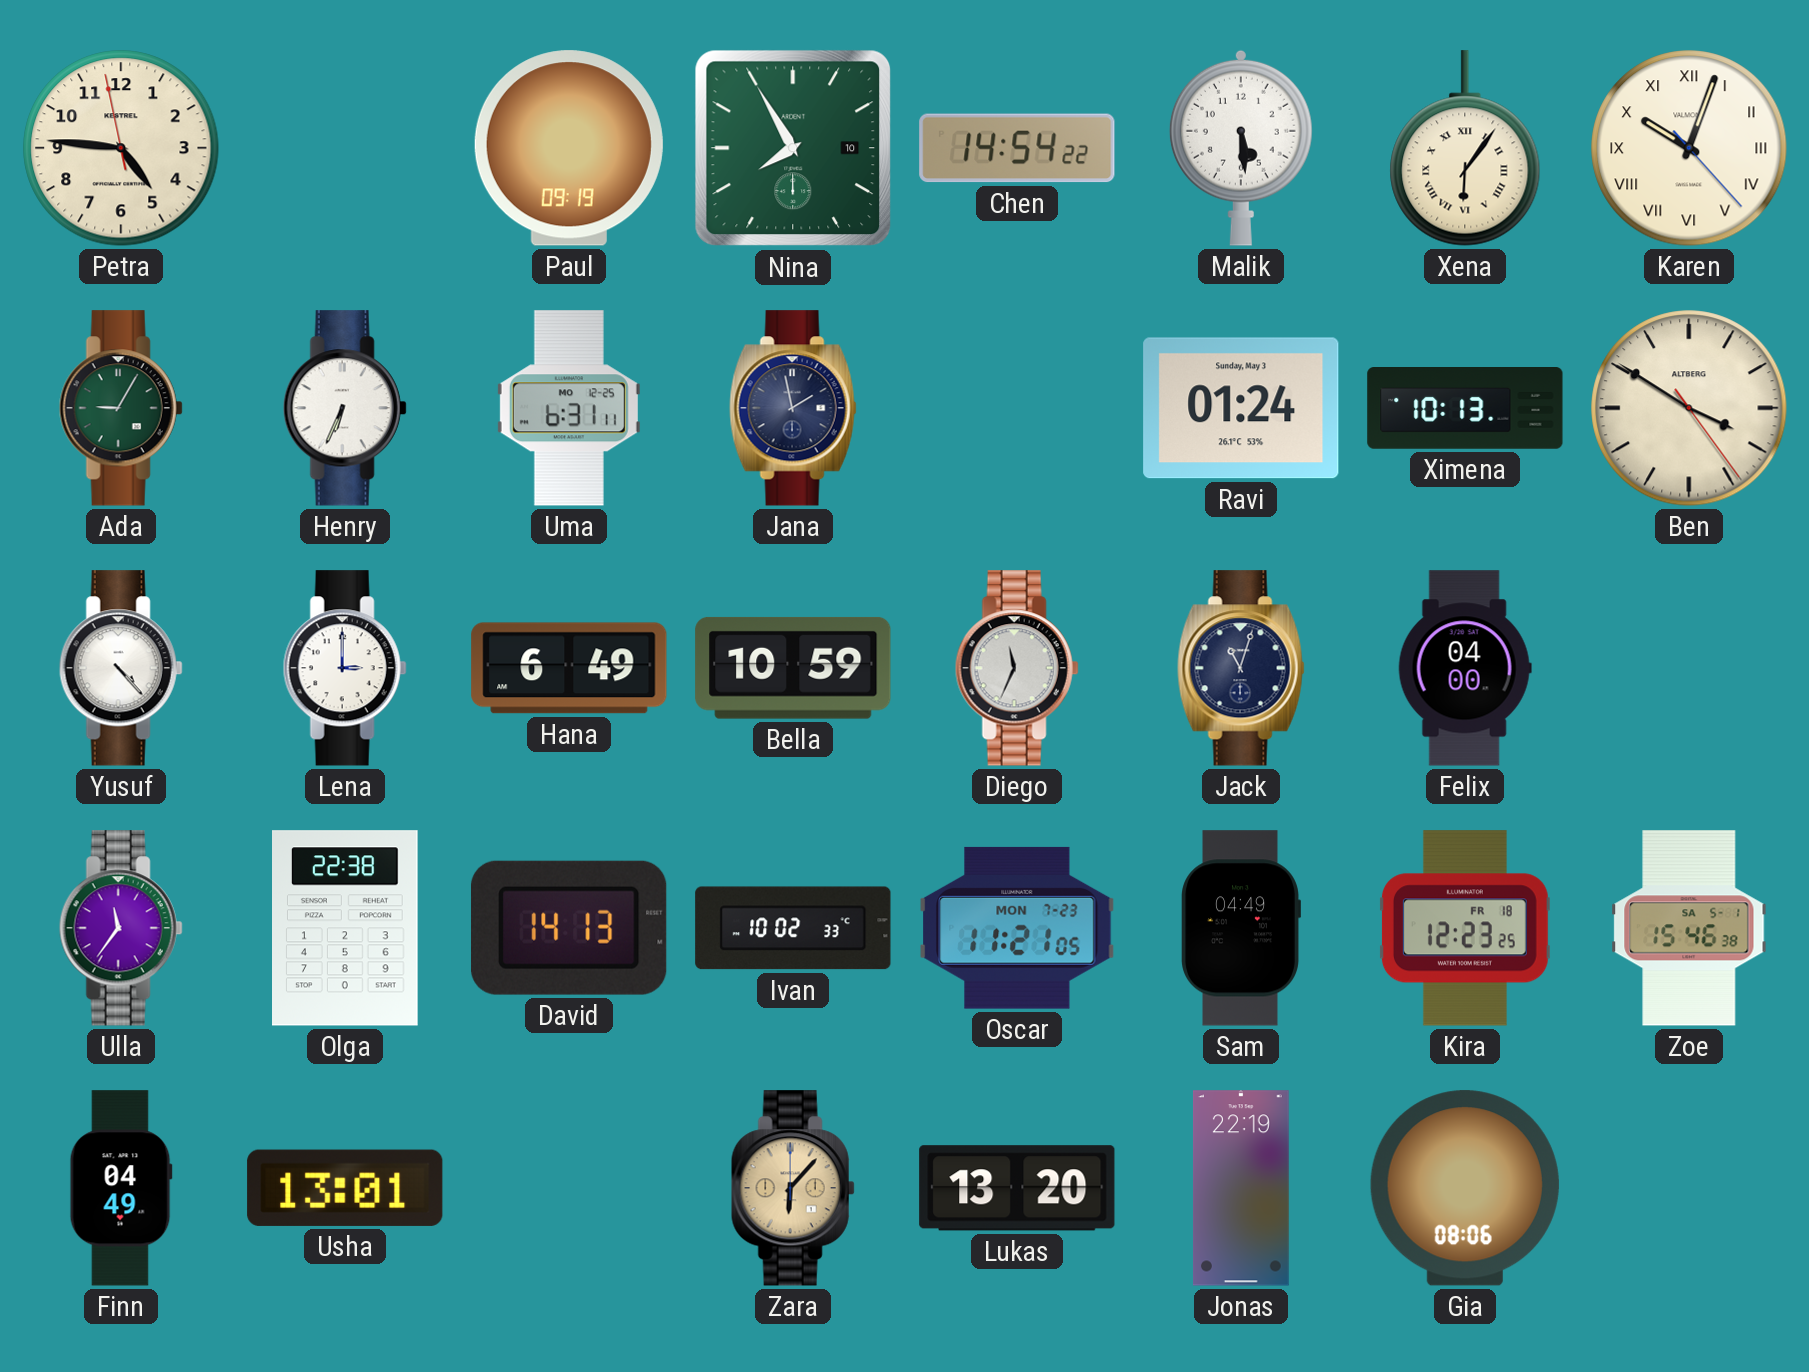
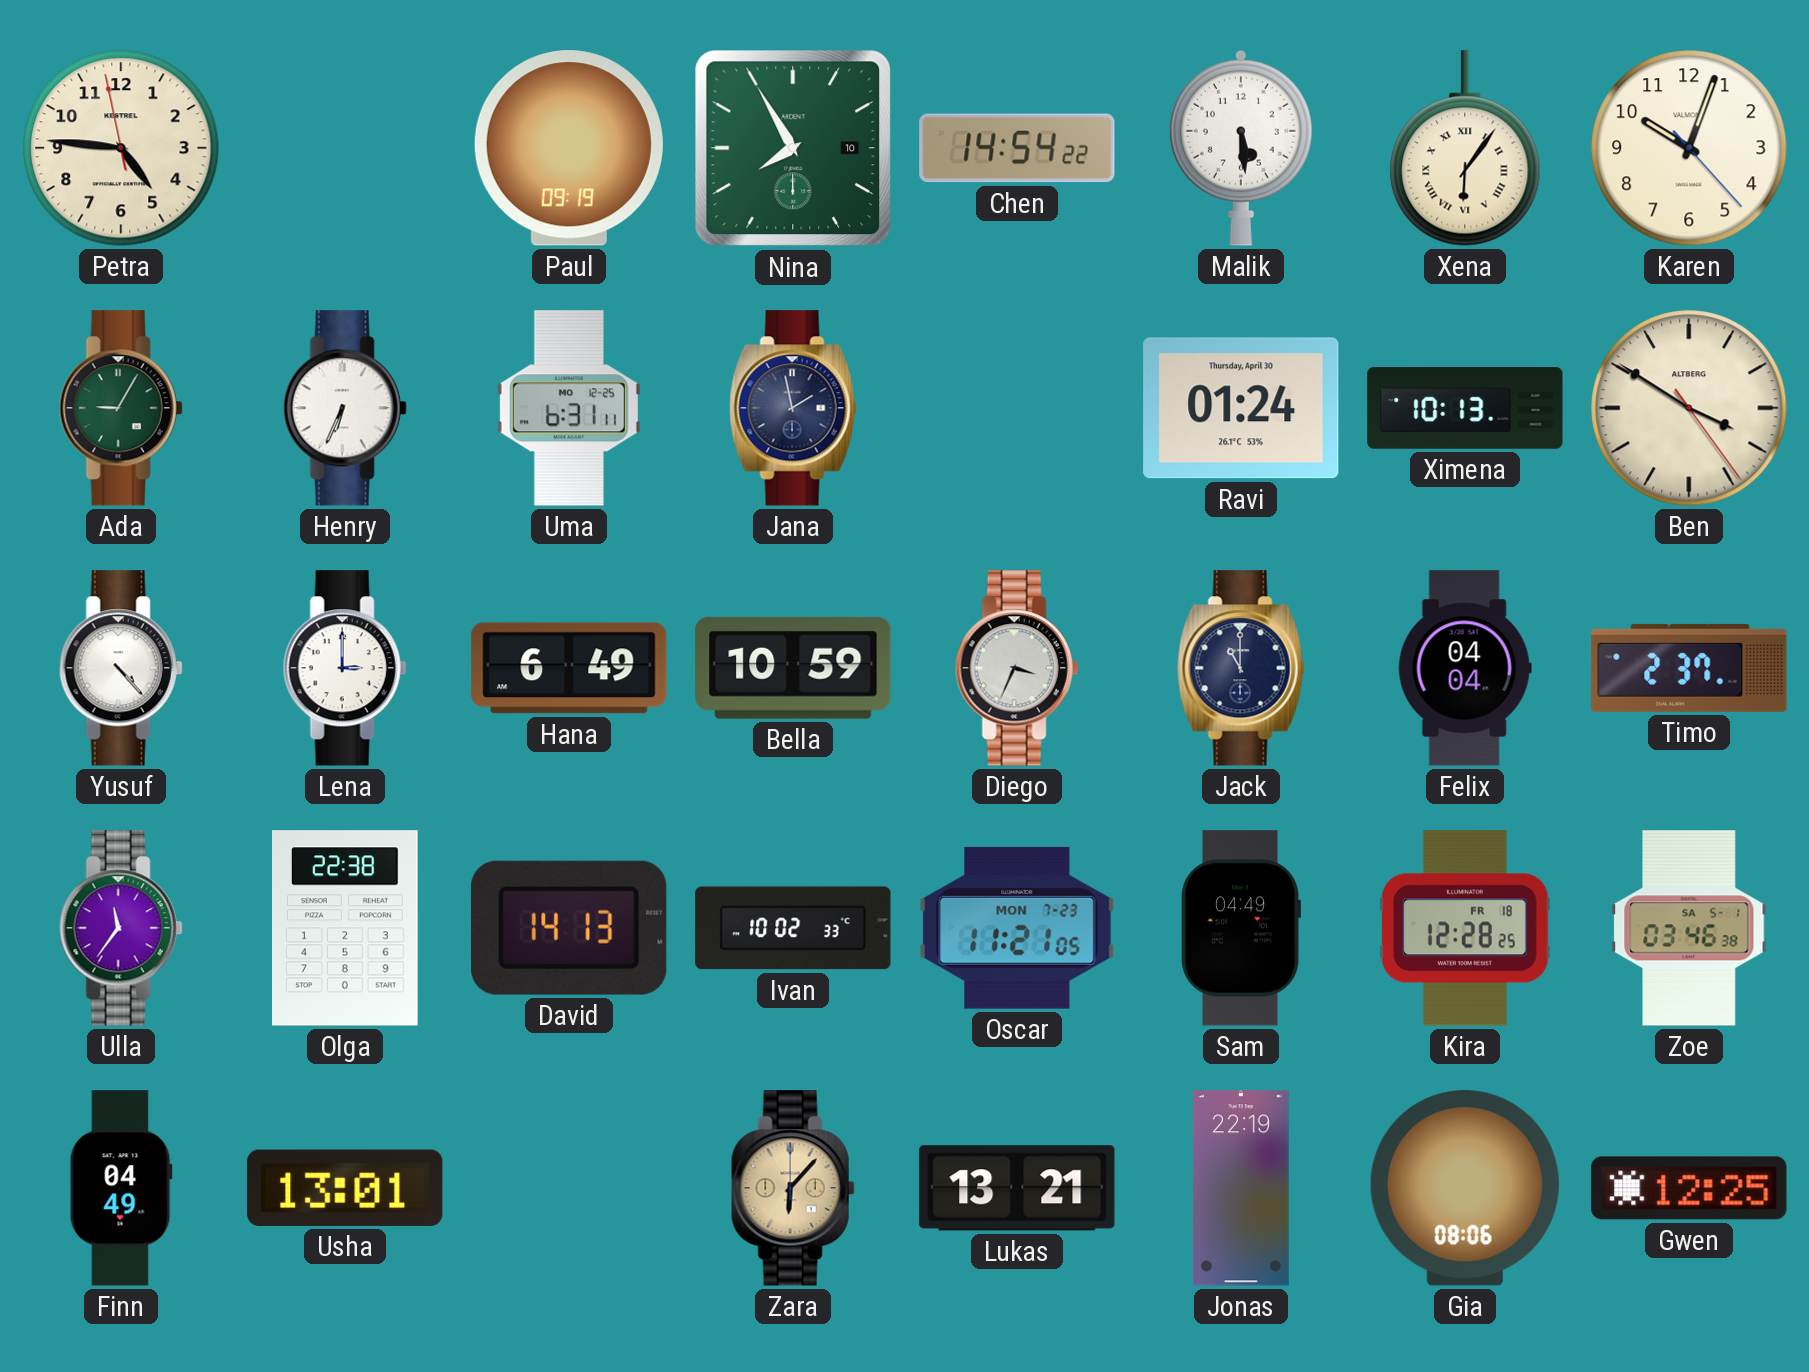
Karen numerals: Roman -> Arabic
Ravi date: Sunday, May 3 -> Thursday, April 30
Diego: 11:34 -> 3:34
Jack: 11:03 -> 11:00
Felix: 04:00 -> 04:04
Timo: none -> 2:37
Kira: 12:23 -> 12:28
Zoe: 15:46 -> 03:46
Lukas: 13:20 -> 13:21
Gwen: none -> 12:25
